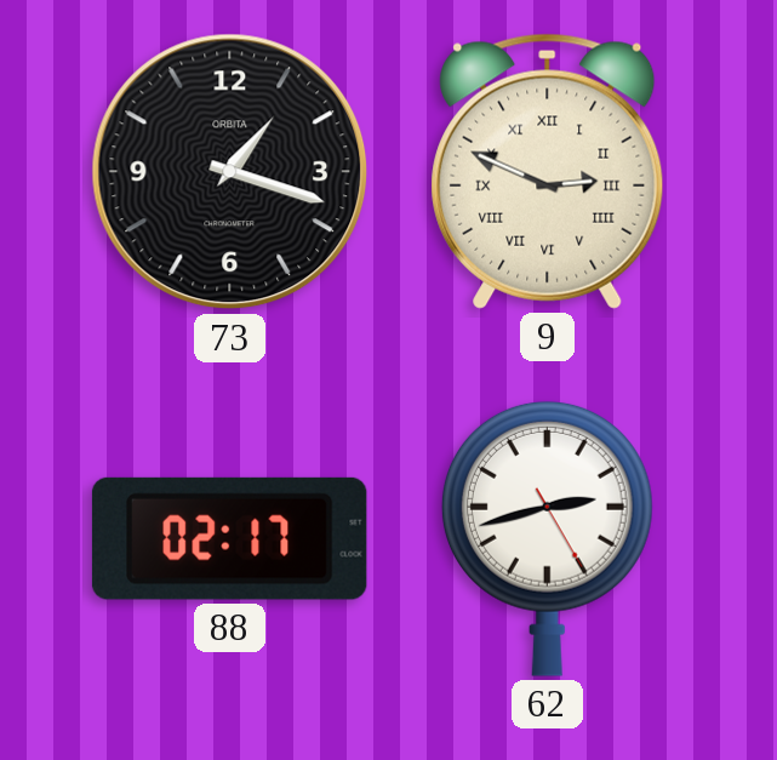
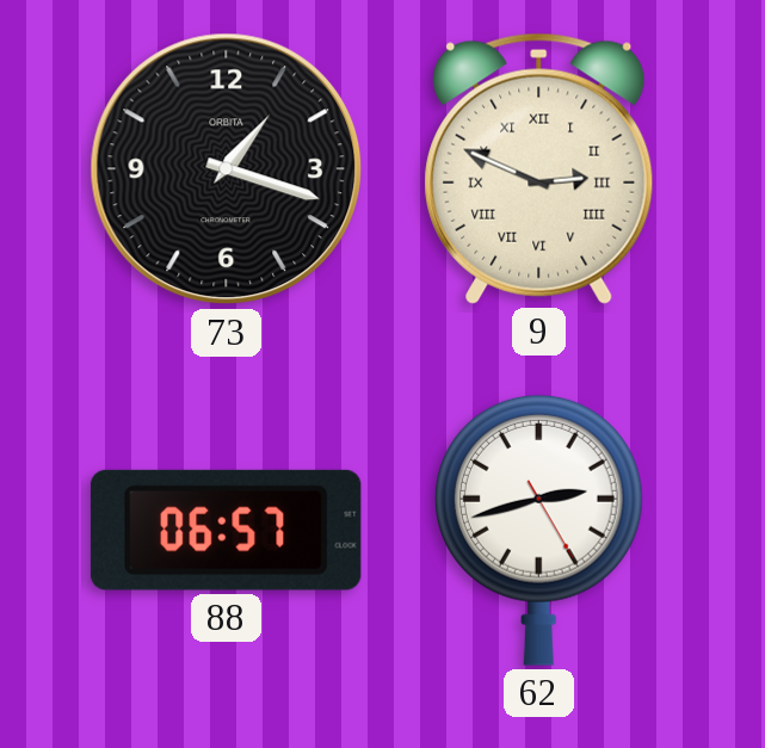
88: 02:17 -> 06:57
